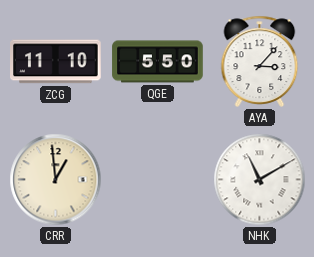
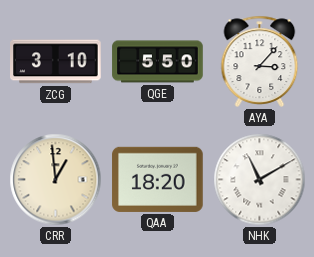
ZCG: 11:10 -> 3:10
QAA: none -> 18:20
